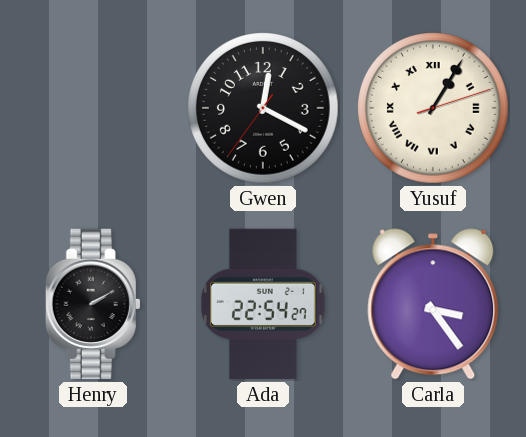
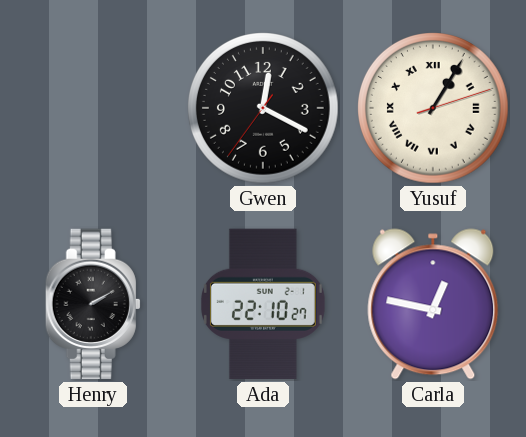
Ada: 22:54 -> 22:10
Carla: 3:24 -> 12:47
